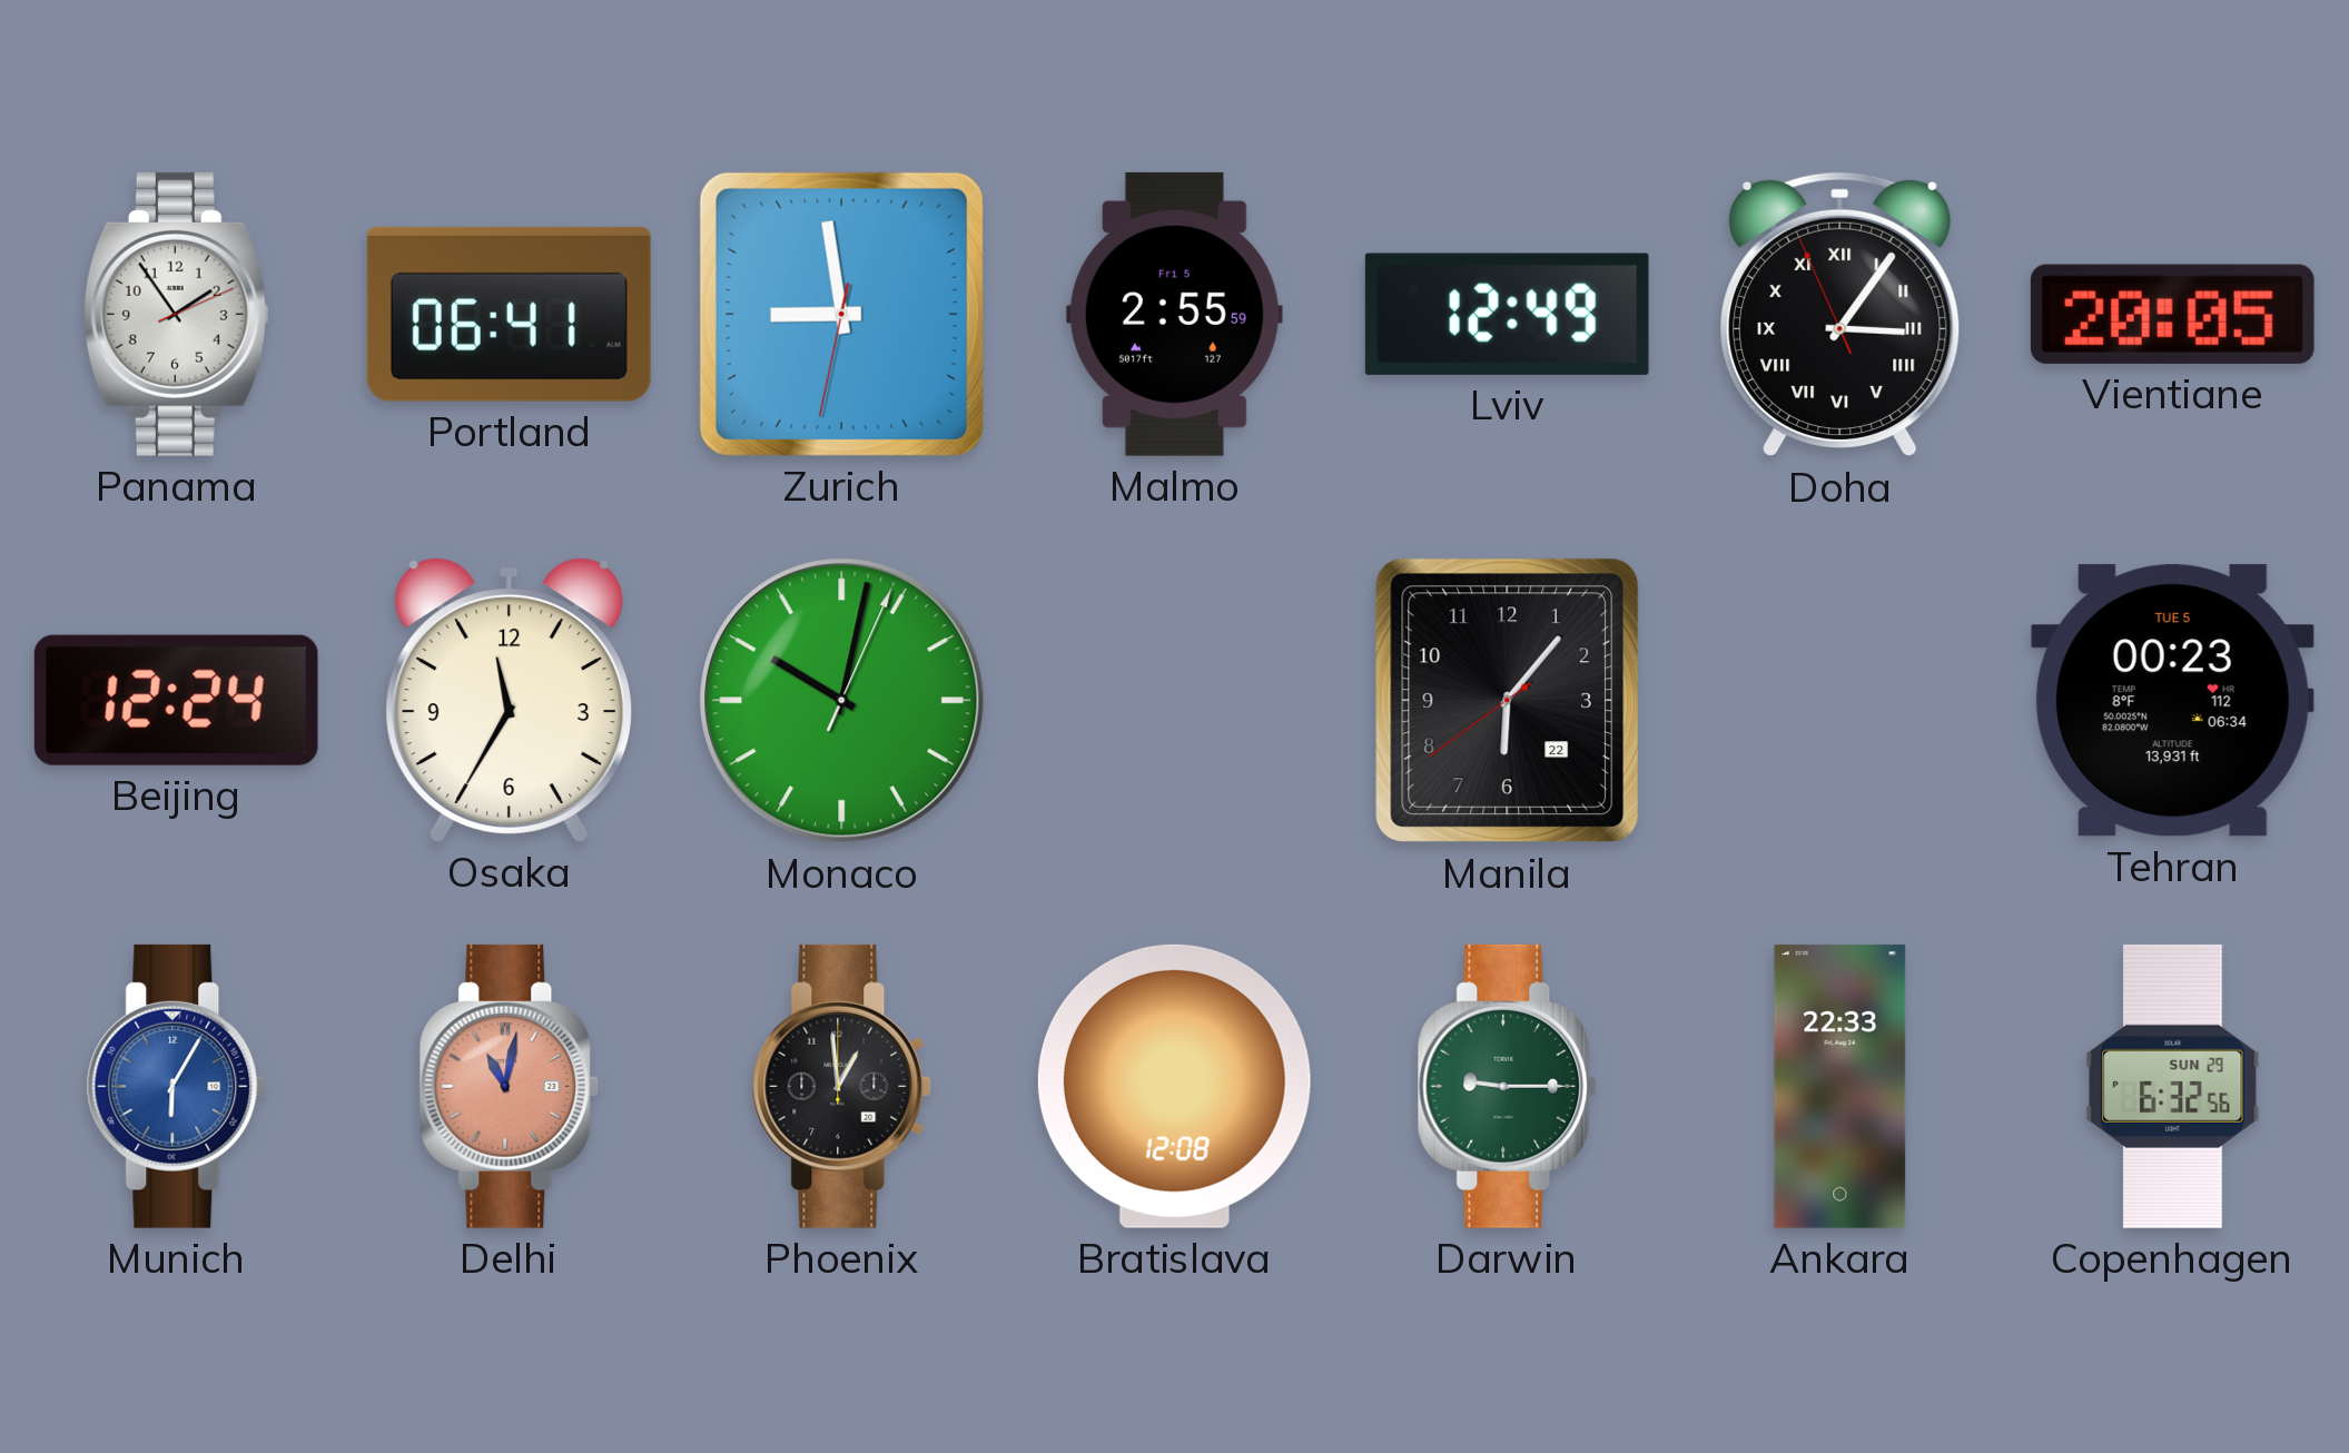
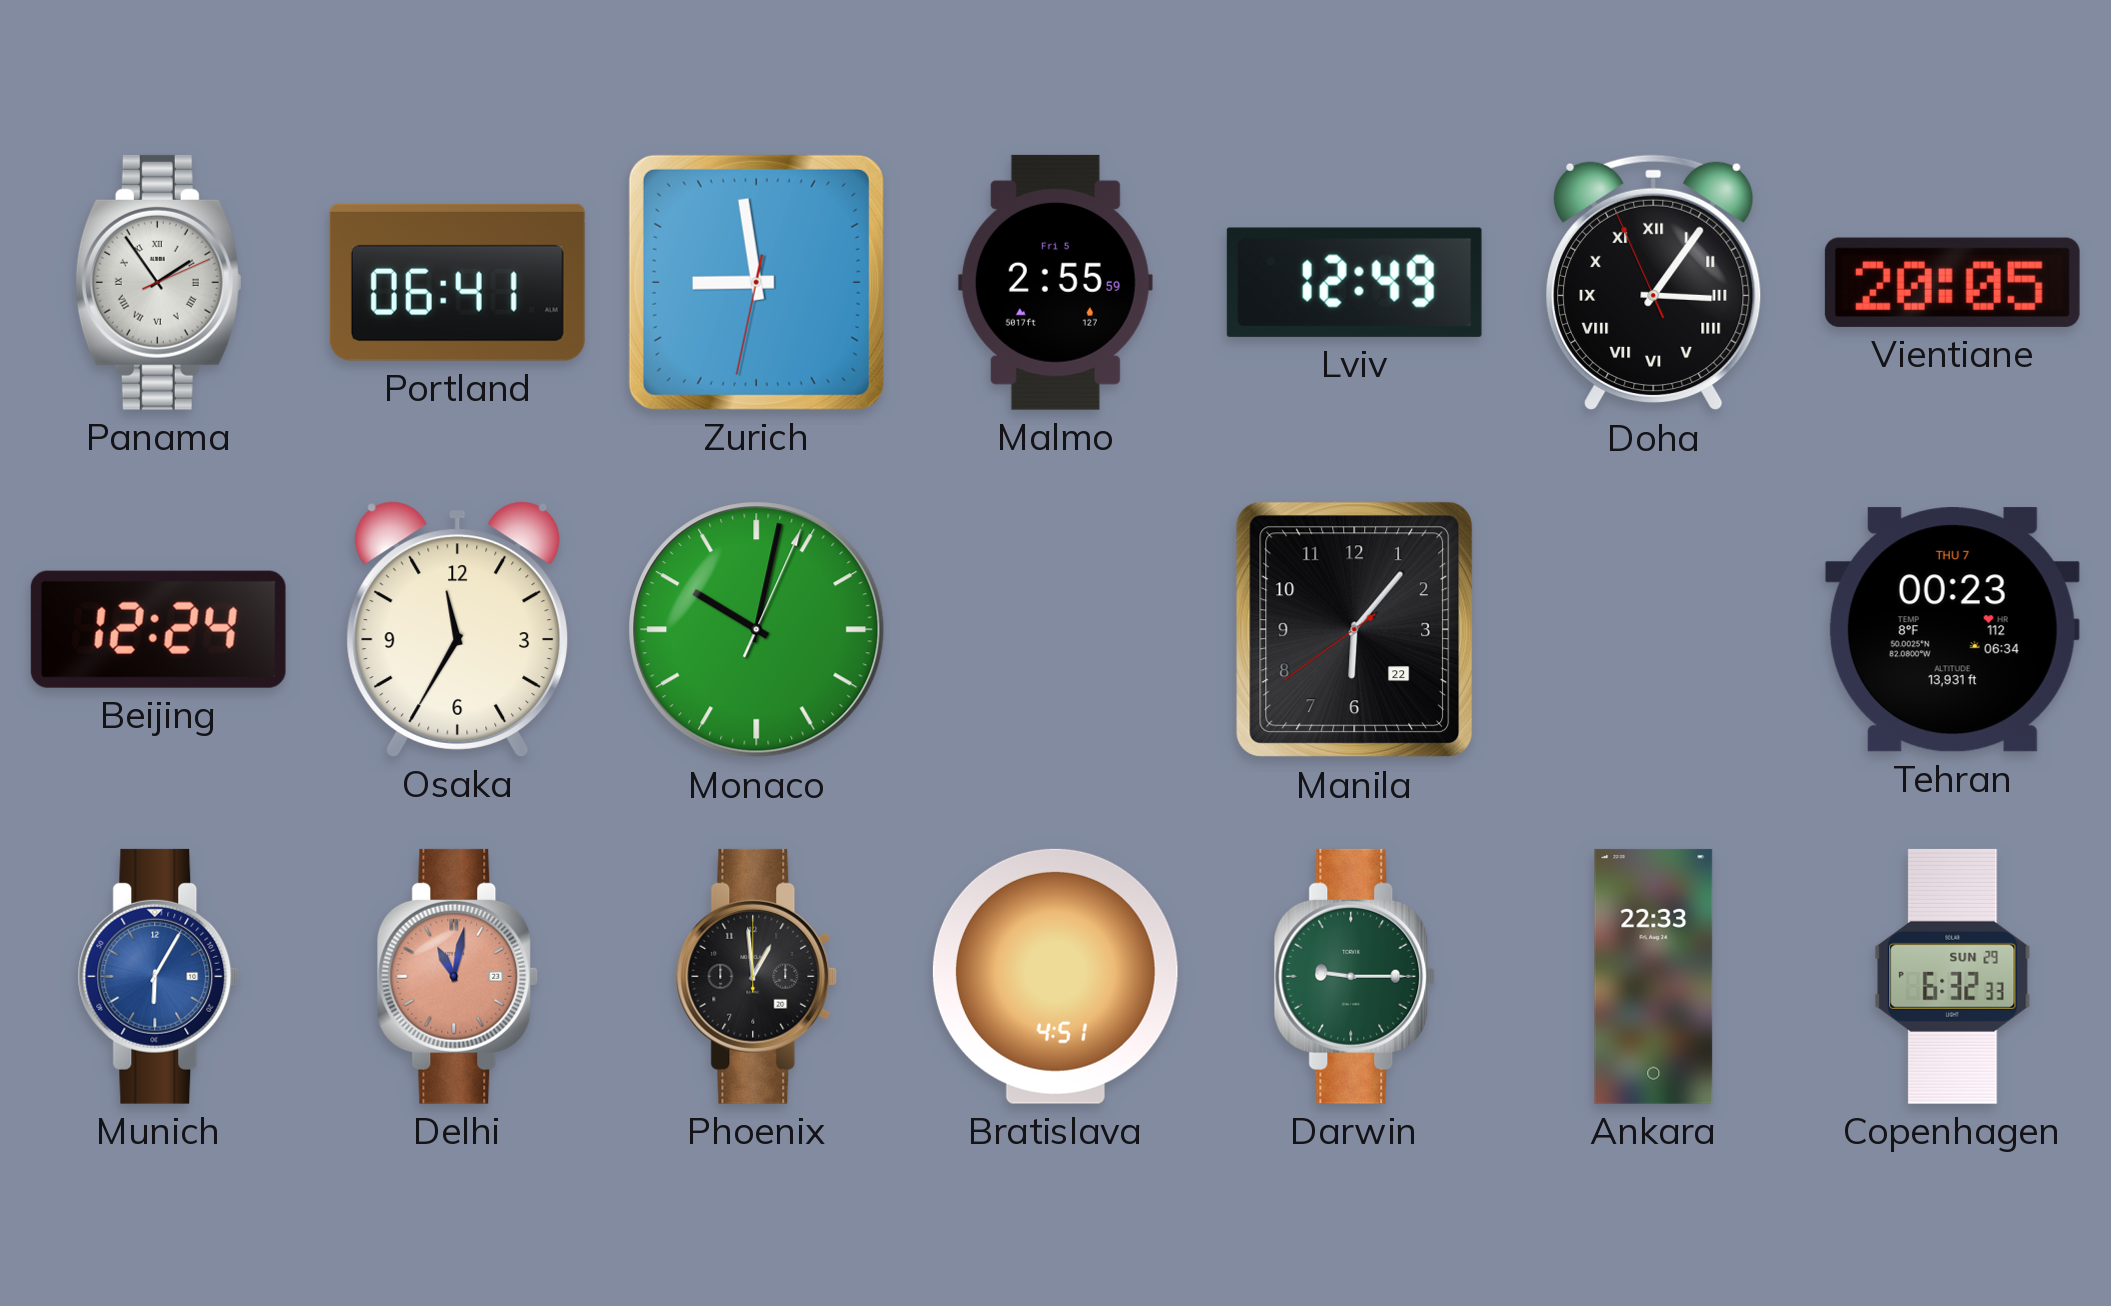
Panama numerals: Arabic -> Roman
Tehran date: TUE 5 -> THU 7
Bratislava: 12:08 -> 4:51
Copenhagen: 6:32:56 -> 6:32:33
